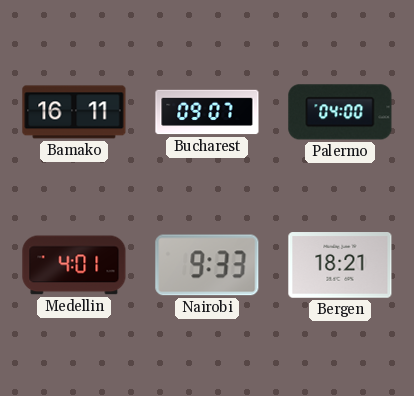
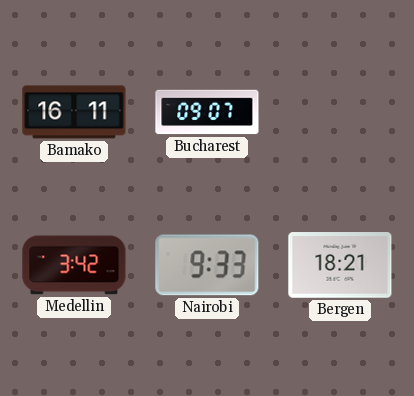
Palermo: 04:00 -> none
Medellin: 4:01 -> 3:42
